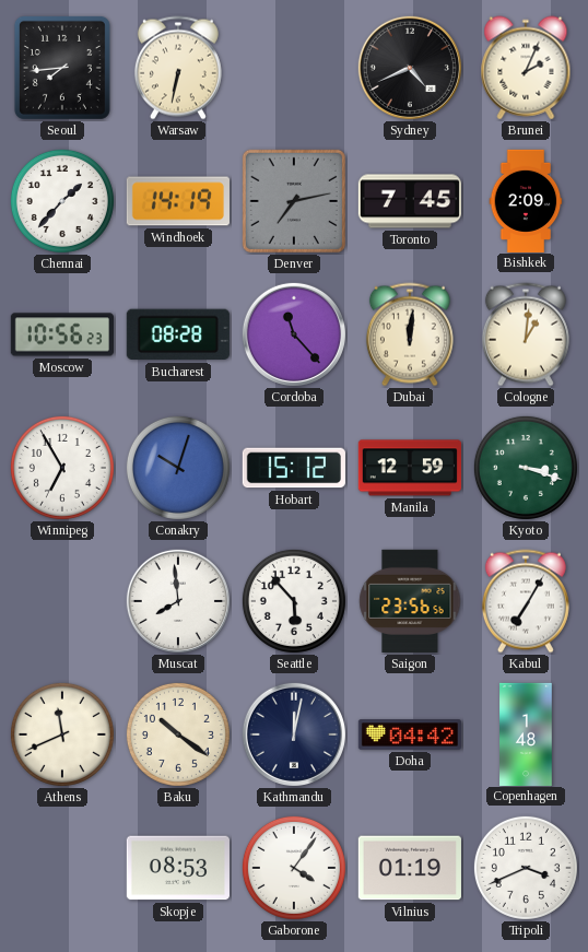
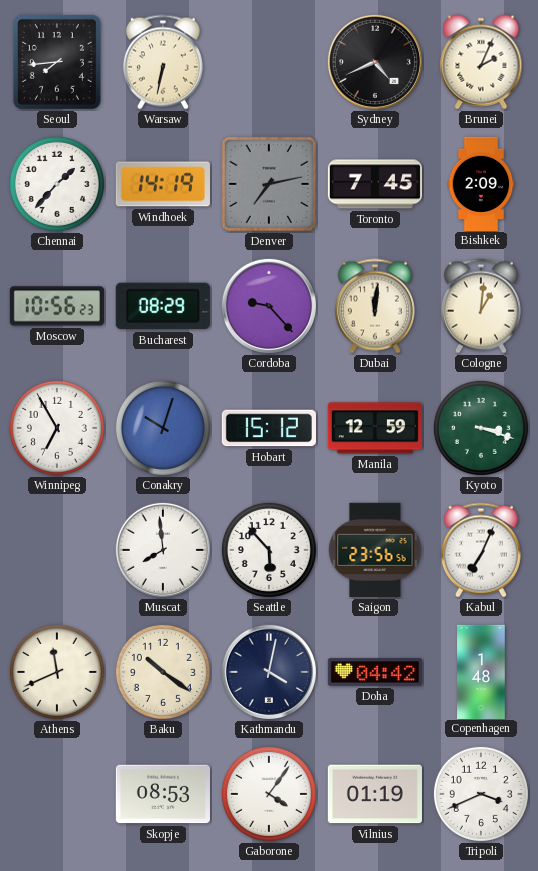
Bucharest: 08:28 -> 08:29
Cordoba: 11:23 -> 9:23
Kabul: 7:05 -> 7:04
Kathmandu: 12:02 -> 4:02
